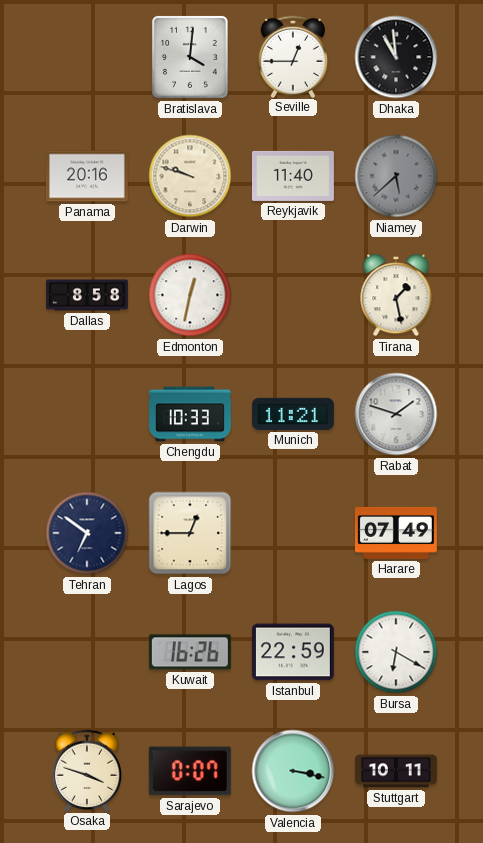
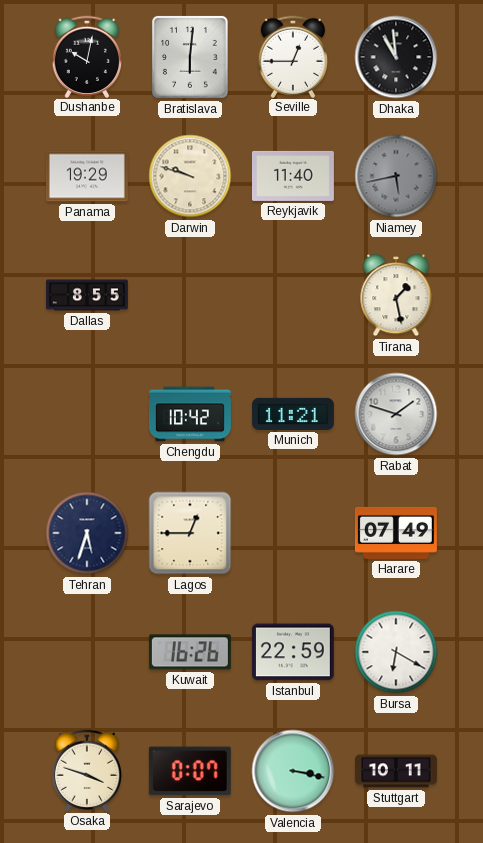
Dushanbe: none -> 10:02
Bratislava: 4:01 -> 6:01
Panama: 20:16 -> 19:29
Niamey: 5:38 -> 5:43
Dallas: 8:58 -> 8:55
Edmonton: 12:32 -> none
Chengdu: 10:33 -> 10:42
Tehran: 6:51 -> 5:33
